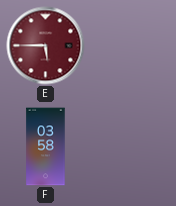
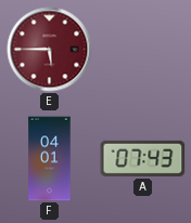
F: 03:58 -> 04:01
A: none -> 07:43
